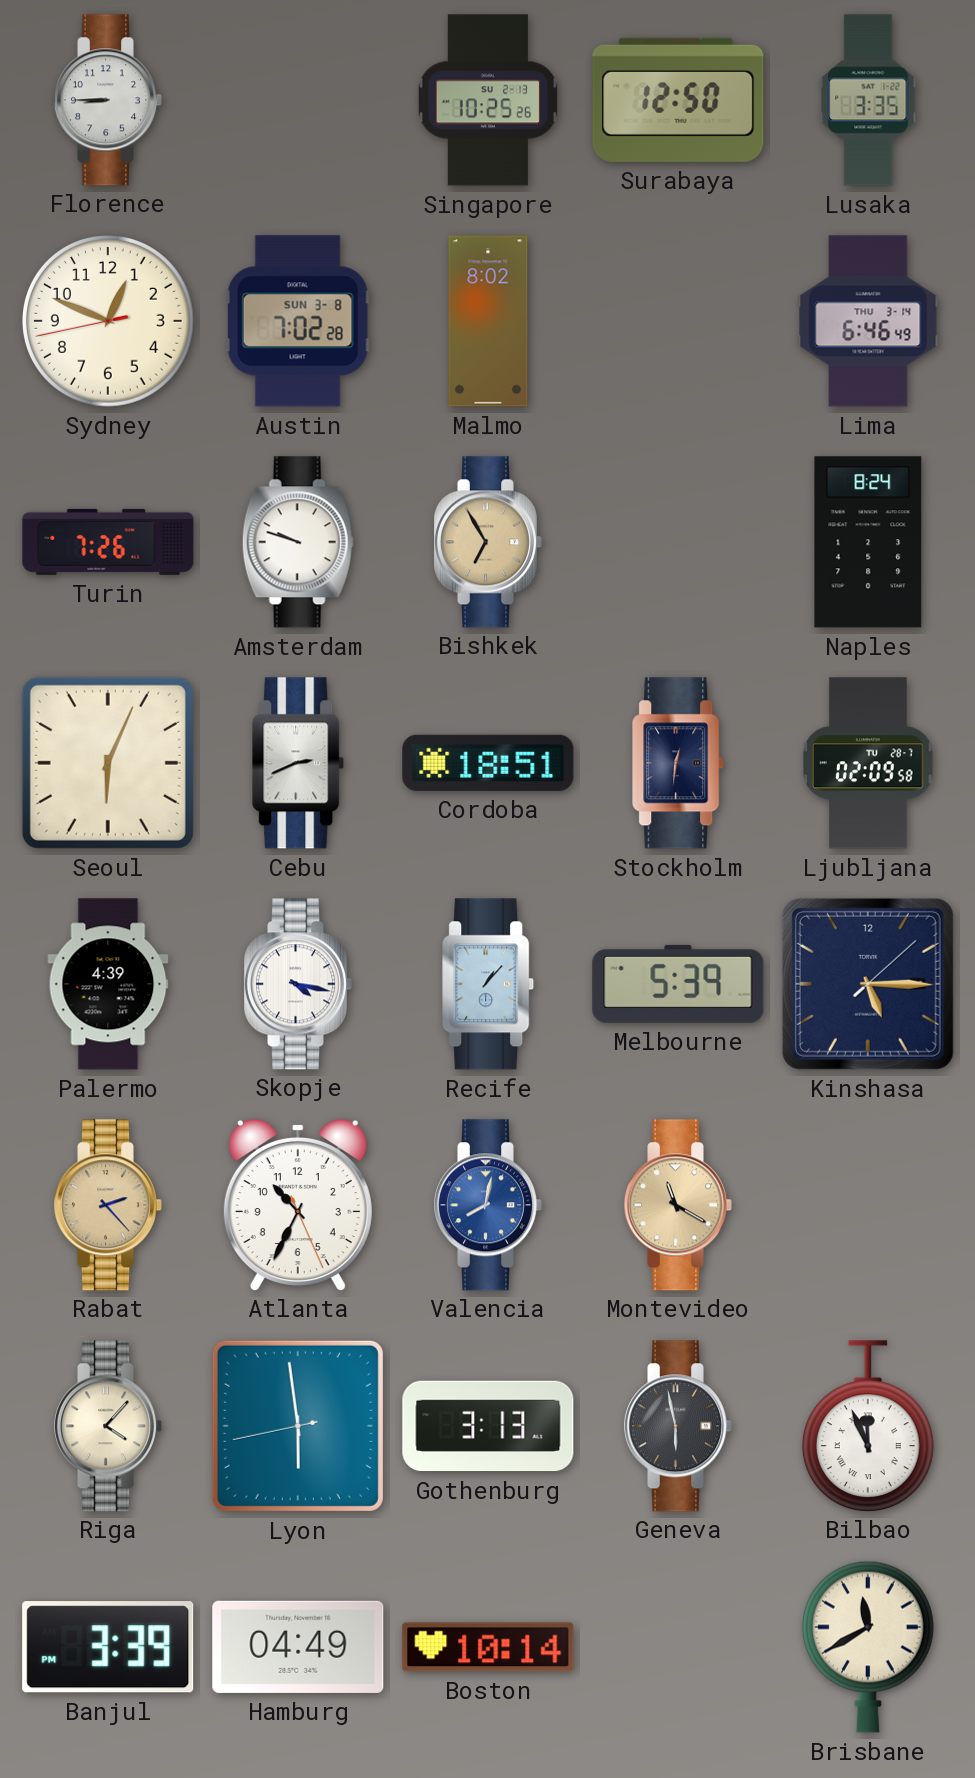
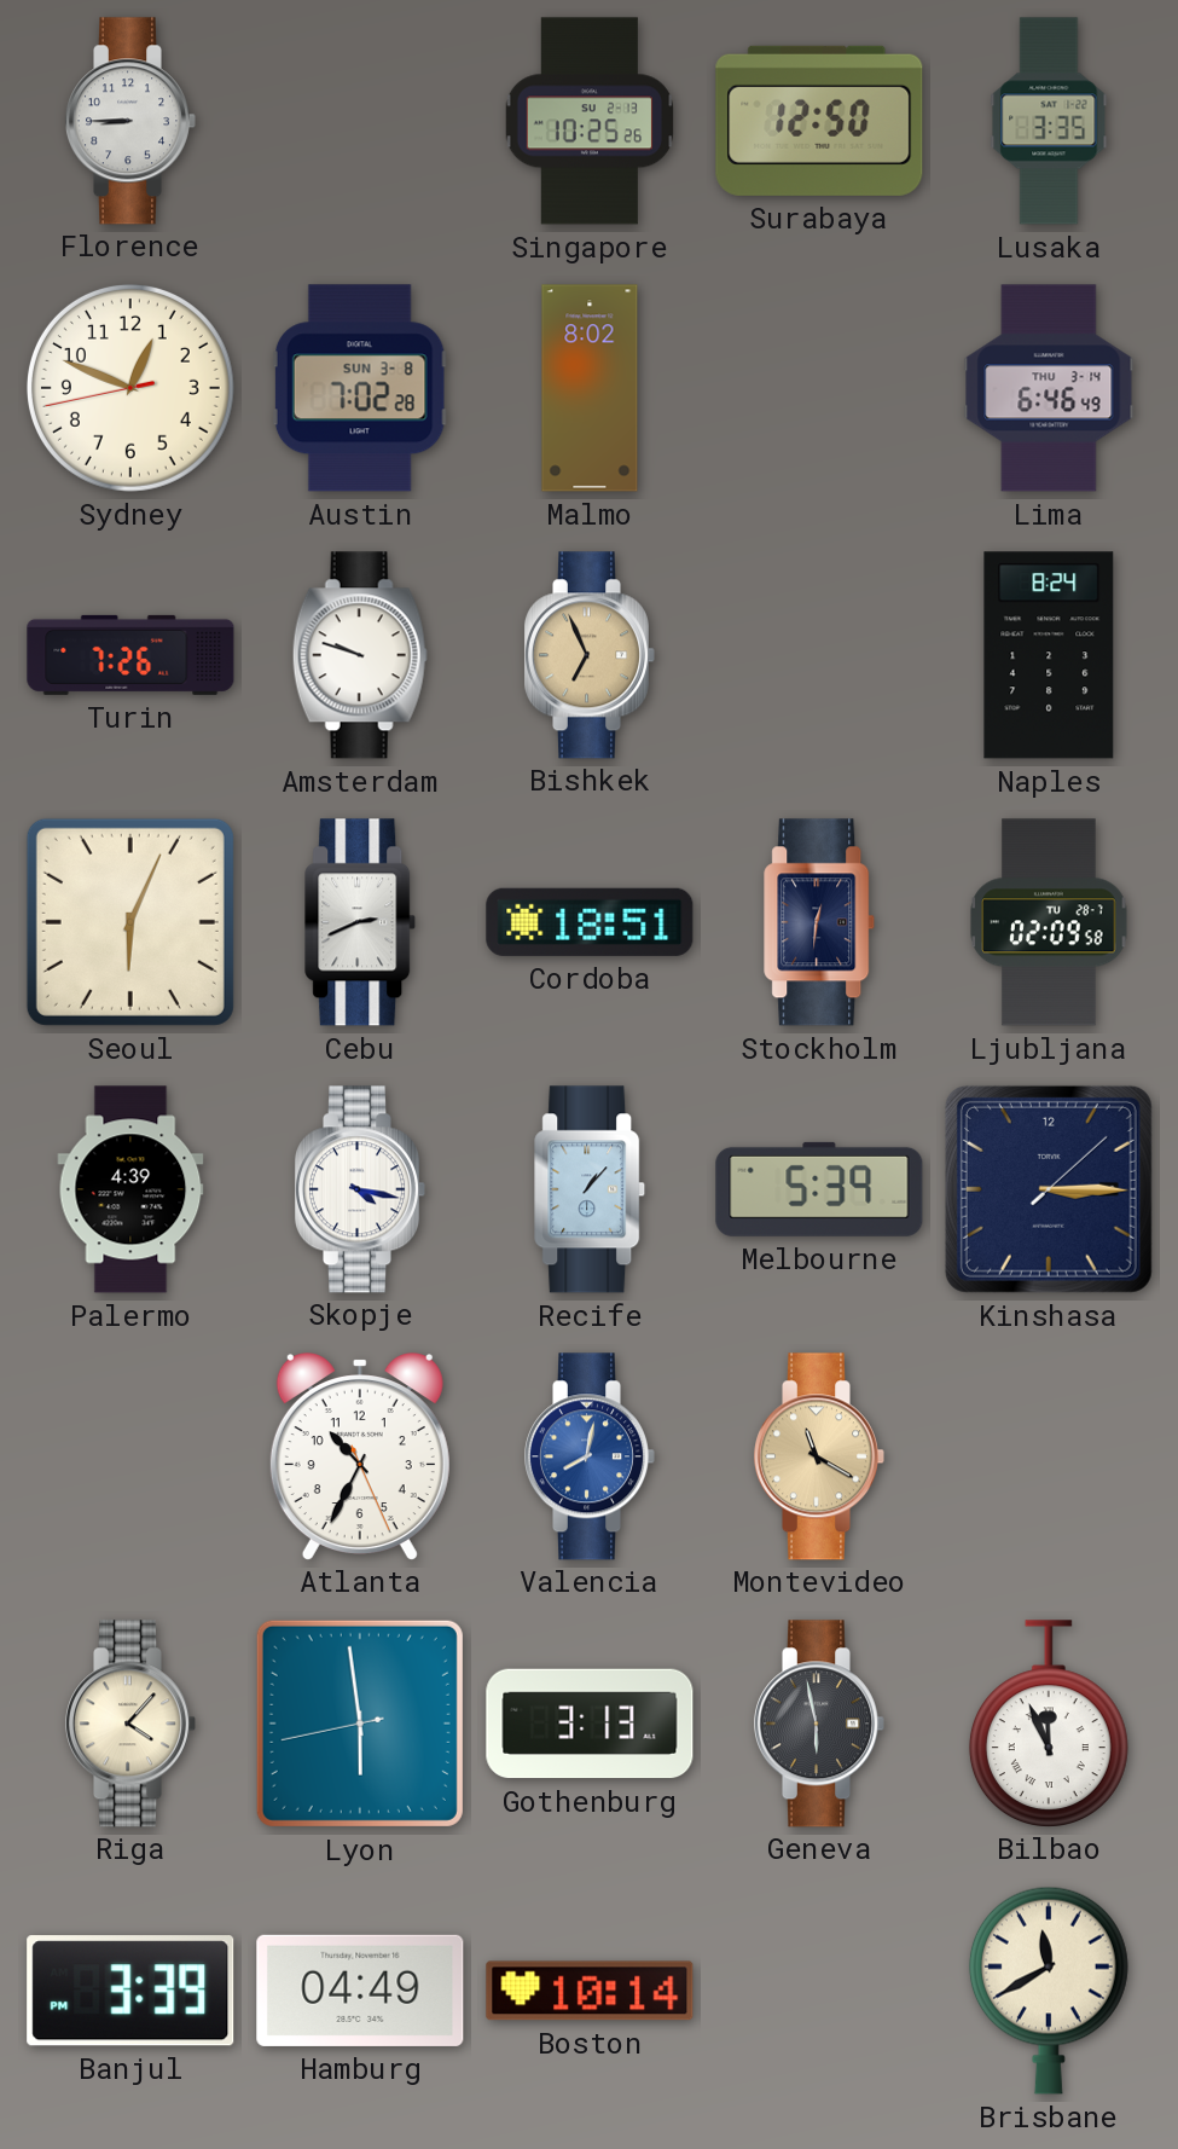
Bishkek: 6:55 -> 6:56
Kinshasa: 5:15 -> 3:15
Rabat: 2:23 -> none
